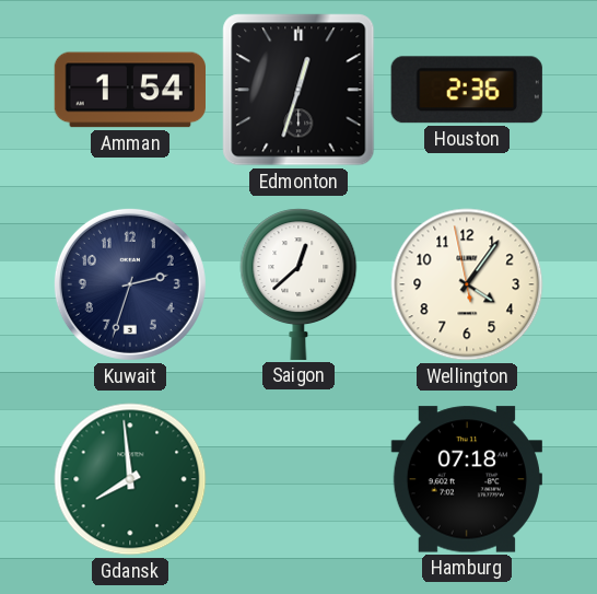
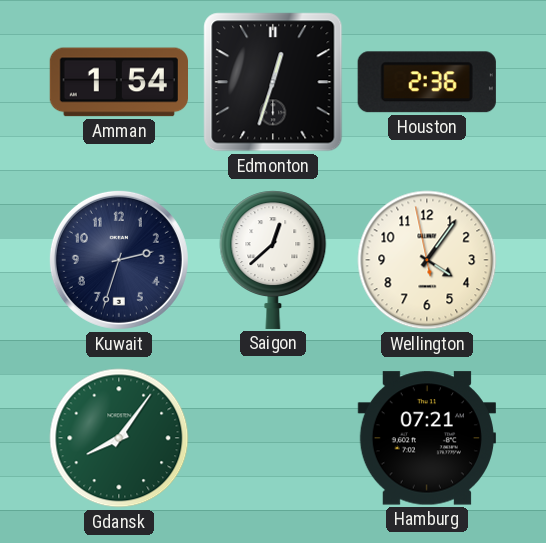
Gdansk: 7:59 -> 8:06
Hamburg: 07:18 -> 07:21
